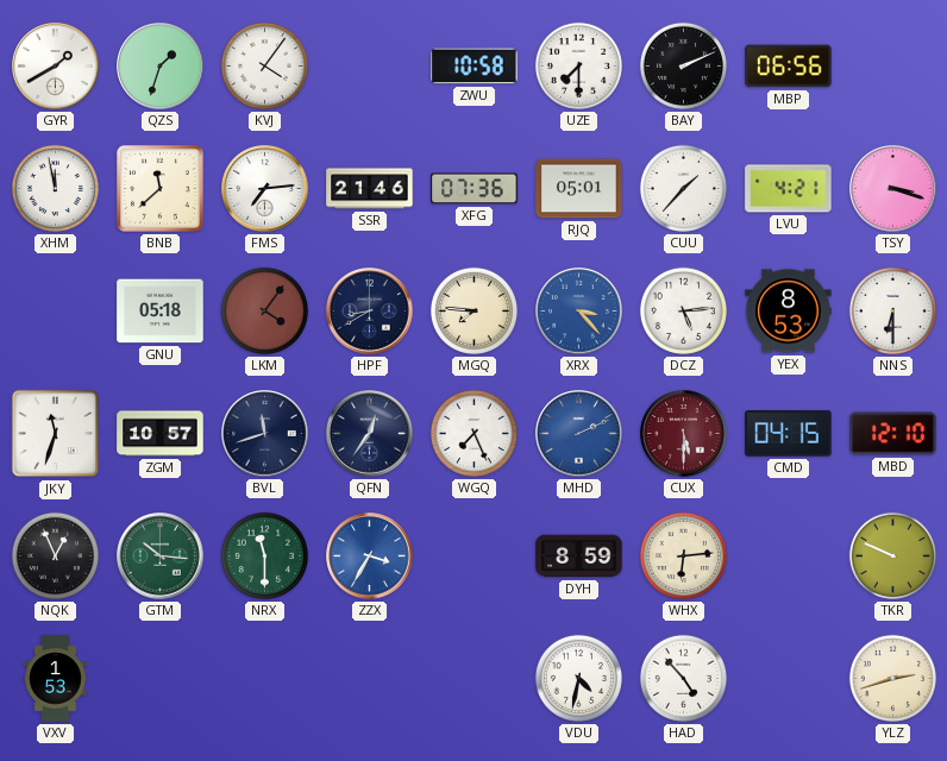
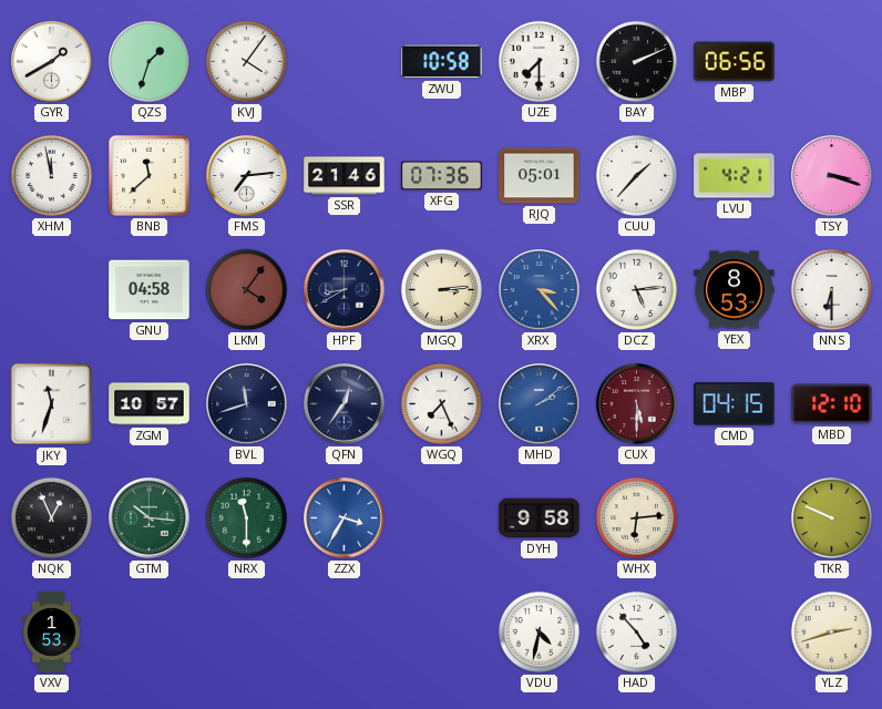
GNU: 05:18 -> 04:58
MGQ: 7:46 -> 3:14
MHD: 2:11 -> 2:09
DYH: 8:59 -> 9:58
